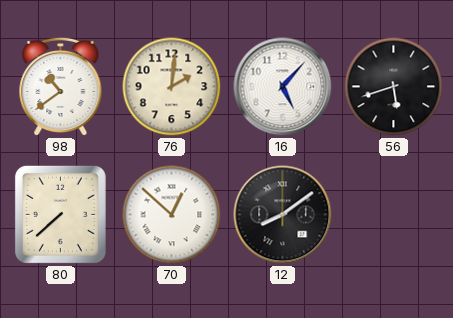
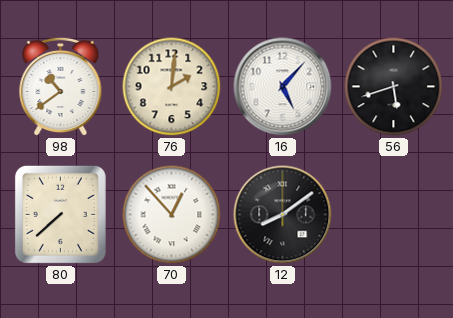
70: 12:52 -> 12:53
